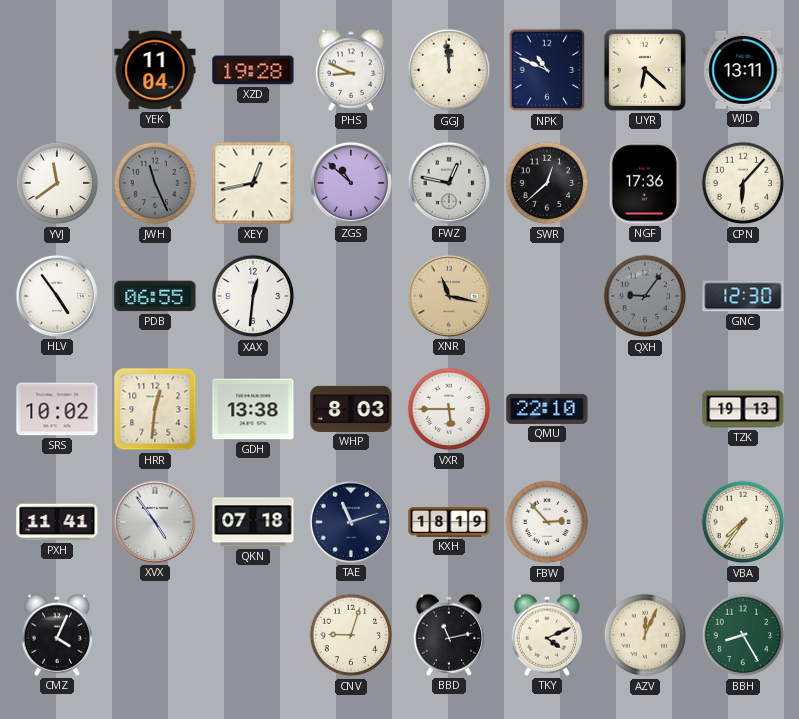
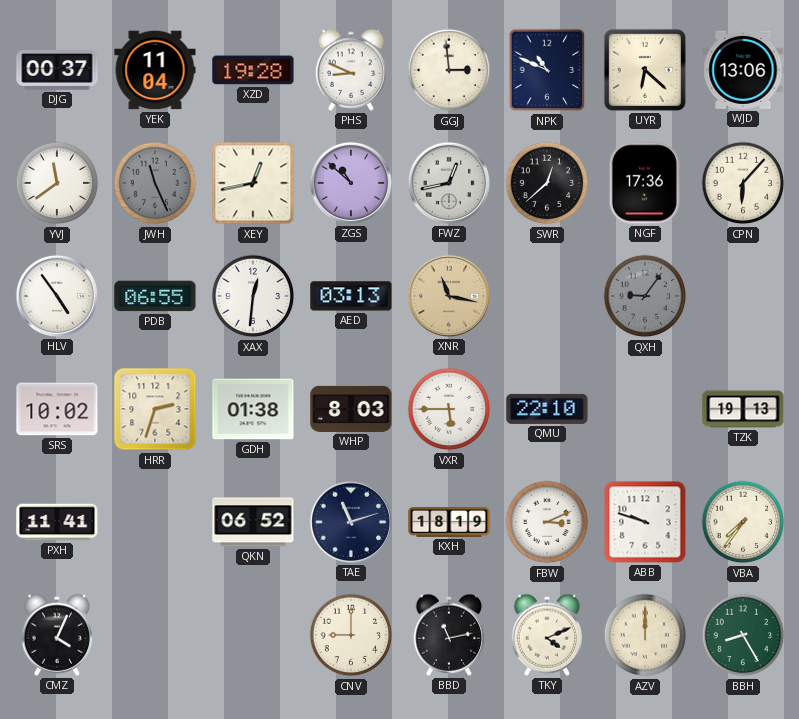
DJG: none -> 00:37
GGJ: 11:59 -> 2:59
WJD: 13:11 -> 13:06
FWZ: 12:47 -> 12:43
AED: none -> 03:13
GNC: 12:30 -> none
HRR: 12:31 -> 2:33
GDH: 13:38 -> 01:38
XVX: 4:54 -> none
QKN: 07:18 -> 06:52
FBW: 2:53 -> 3:11
ABB: none -> 9:48
CNV: 9:03 -> 9:00
AZV: 12:04 -> 12:00
